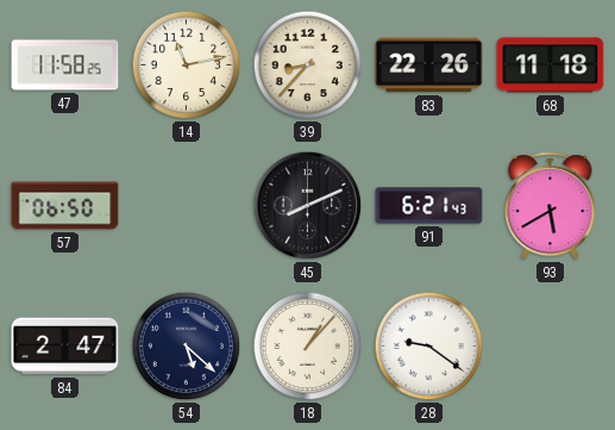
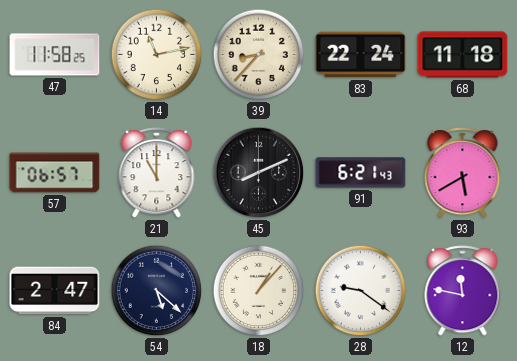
83: 22:26 -> 22:24
57: 06:50 -> 06:57
21: none -> 11:00
12: none -> 11:47
